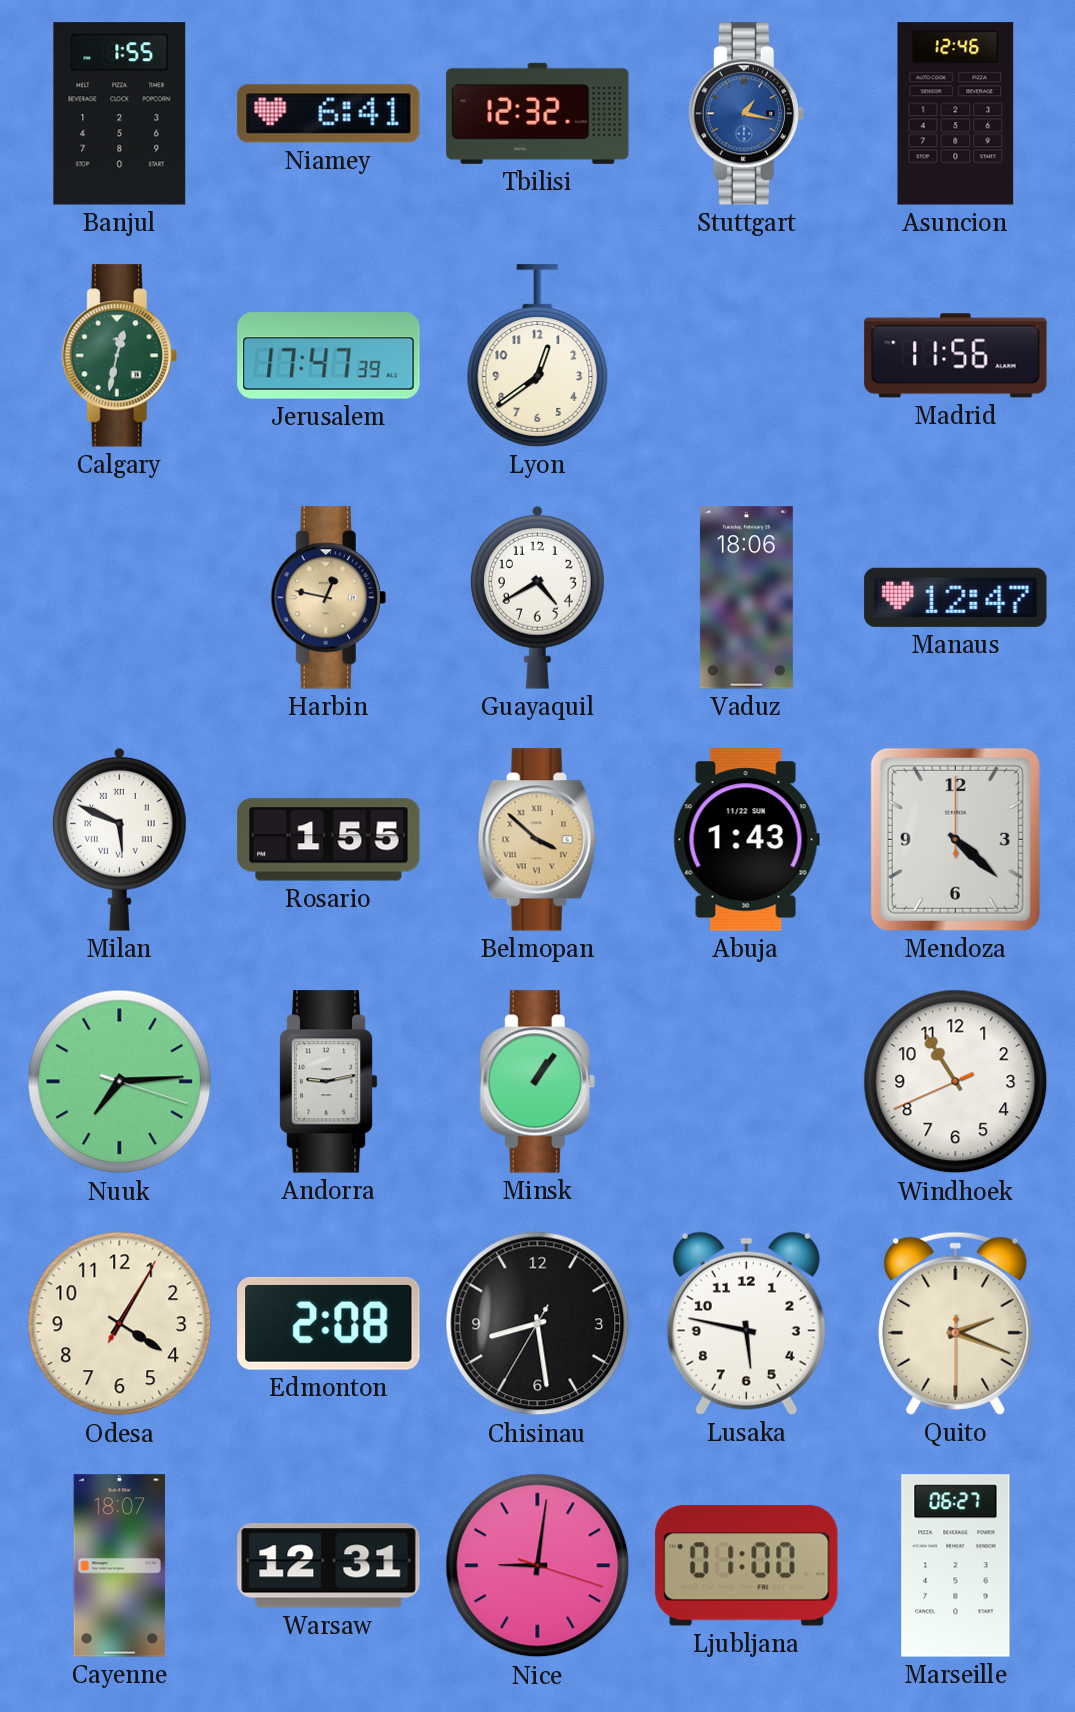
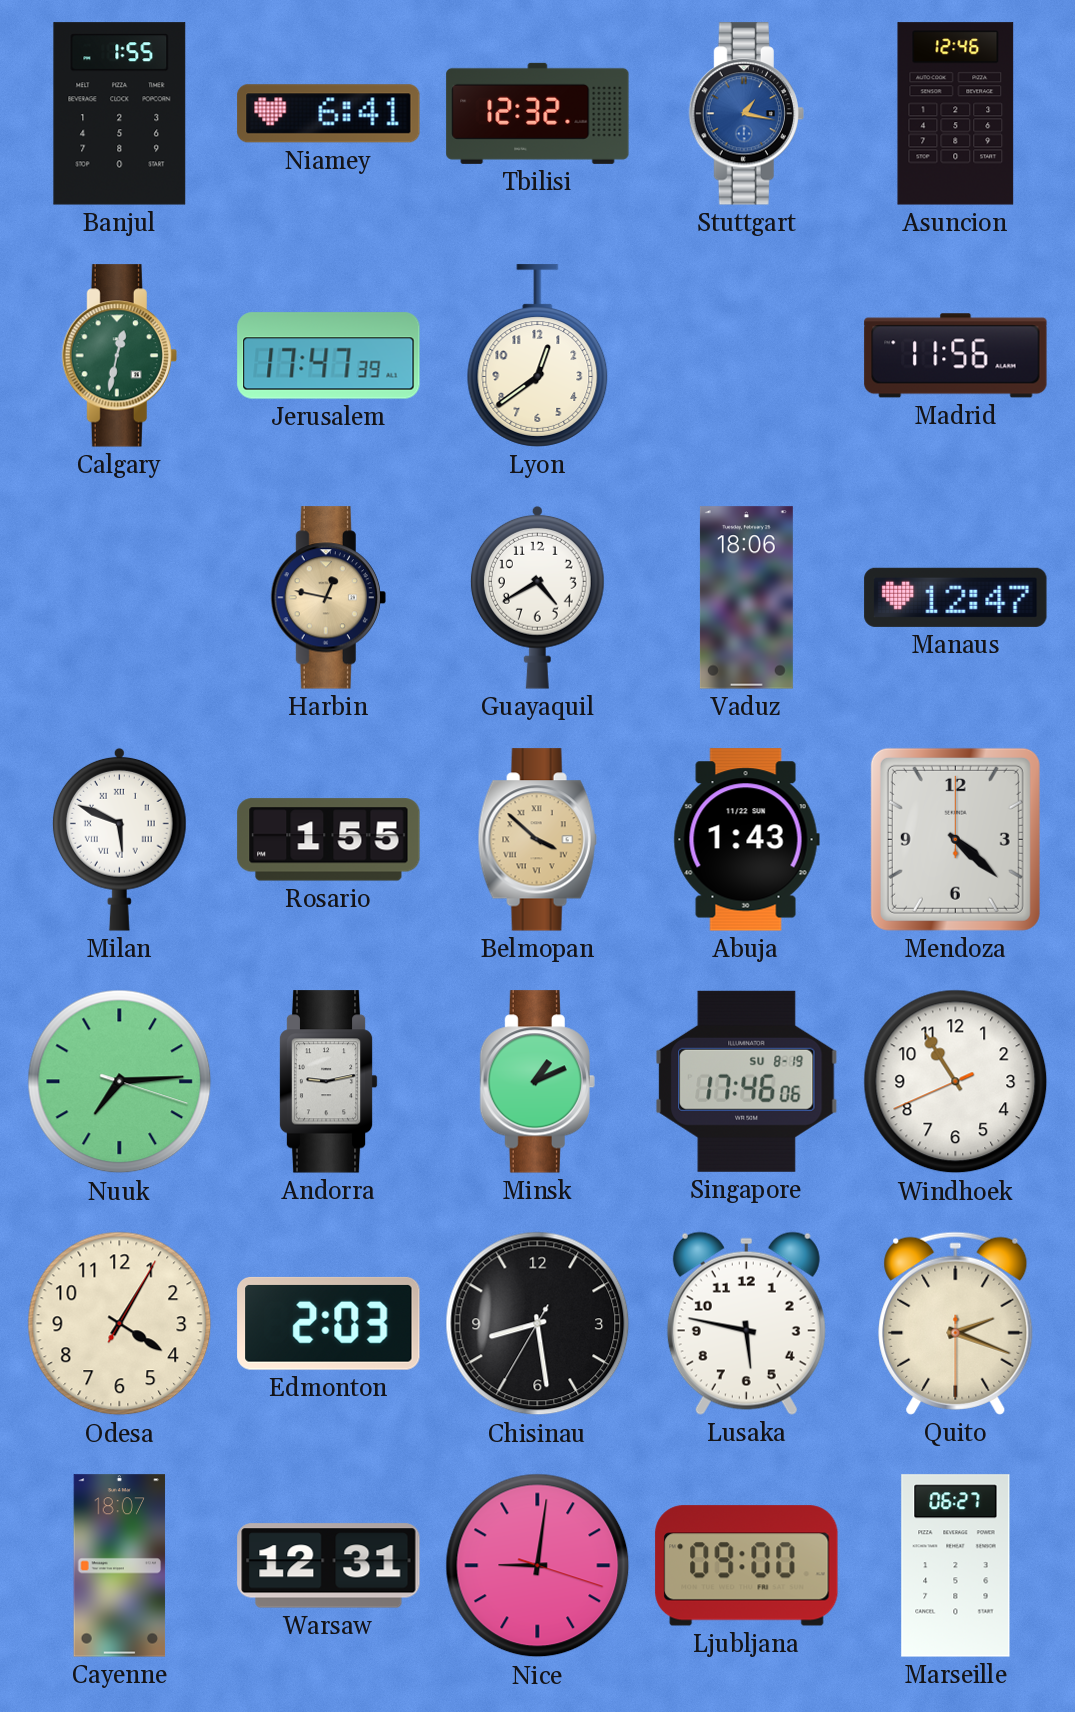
Minsk: 1:06 -> 1:11
Singapore: none -> 17:46
Edmonton: 2:08 -> 2:03
Ljubljana: 01:00 -> 09:00
